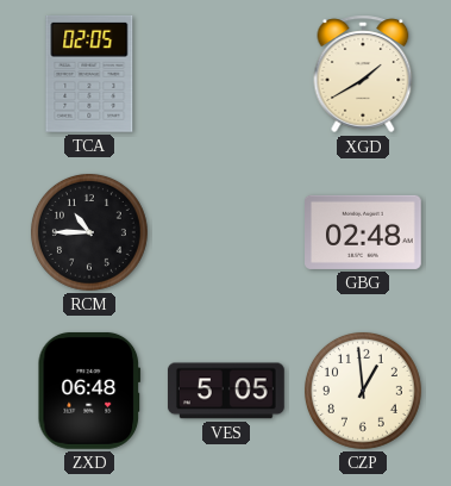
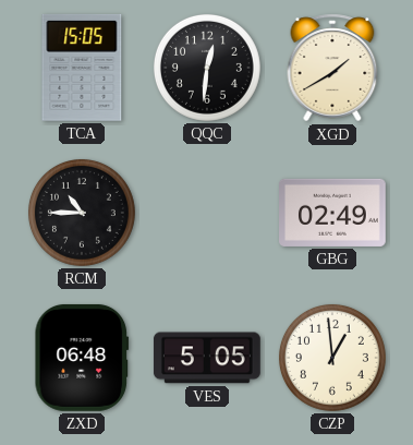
TCA: 02:05 -> 15:05
QQC: none -> 12:31
GBG: 02:48 -> 02:49
